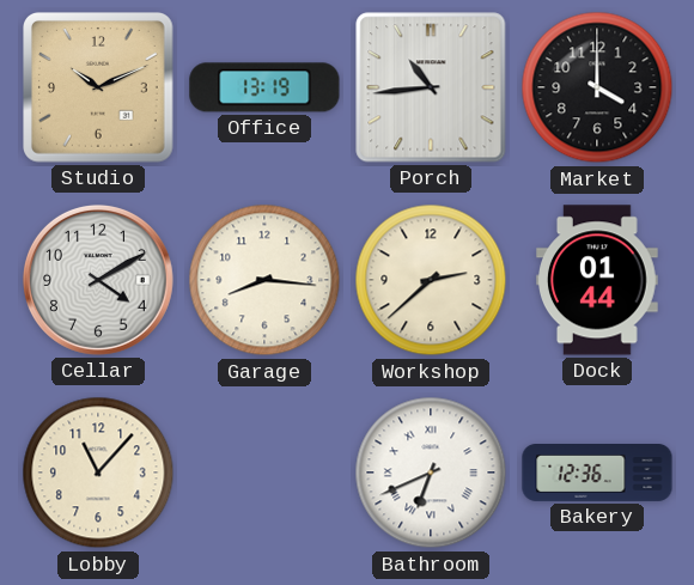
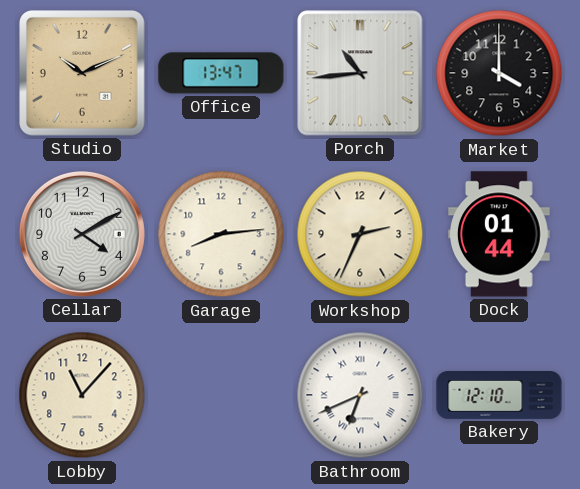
Office: 13:19 -> 13:47
Garage: 8:16 -> 8:14
Workshop: 2:38 -> 2:34
Bakery: 12:36 -> 12:10
